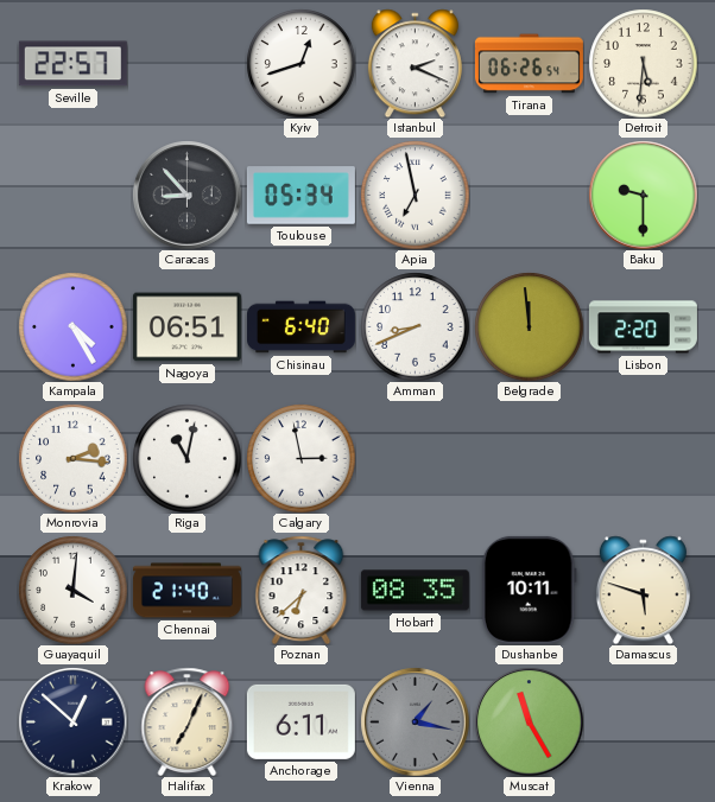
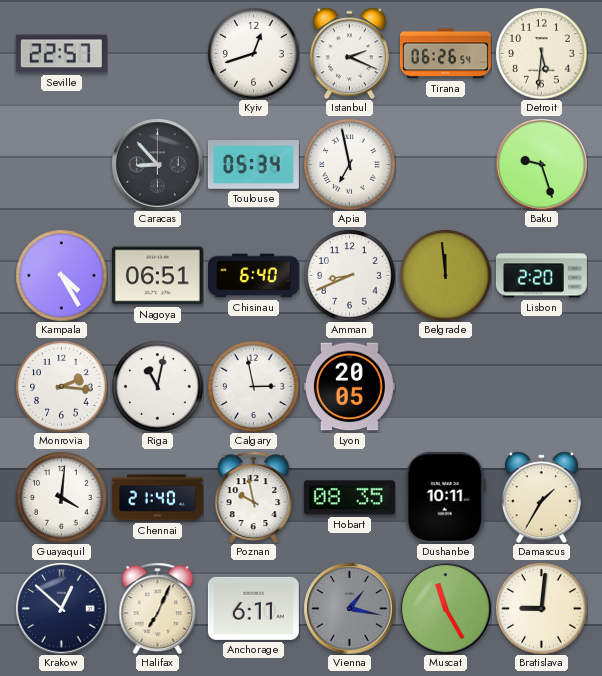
Baku: 9:30 -> 9:27
Lyon: none -> 20:05
Poznan: 6:38 -> 9:58
Damascus: 5:48 -> 1:35
Bratislava: none -> 9:01
